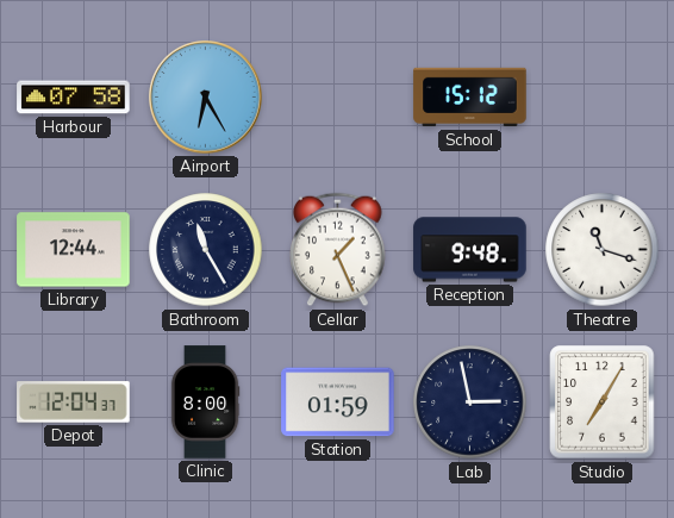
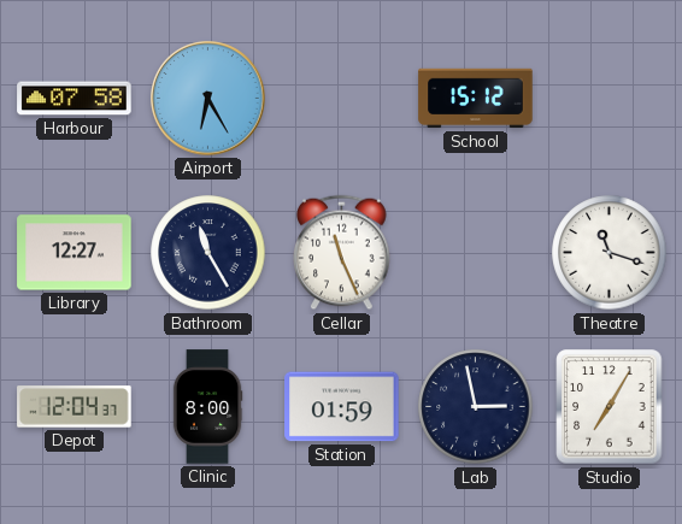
Library: 12:44 -> 12:27
Cellar: 1:26 -> 11:26
Reception: 9:48 -> none
